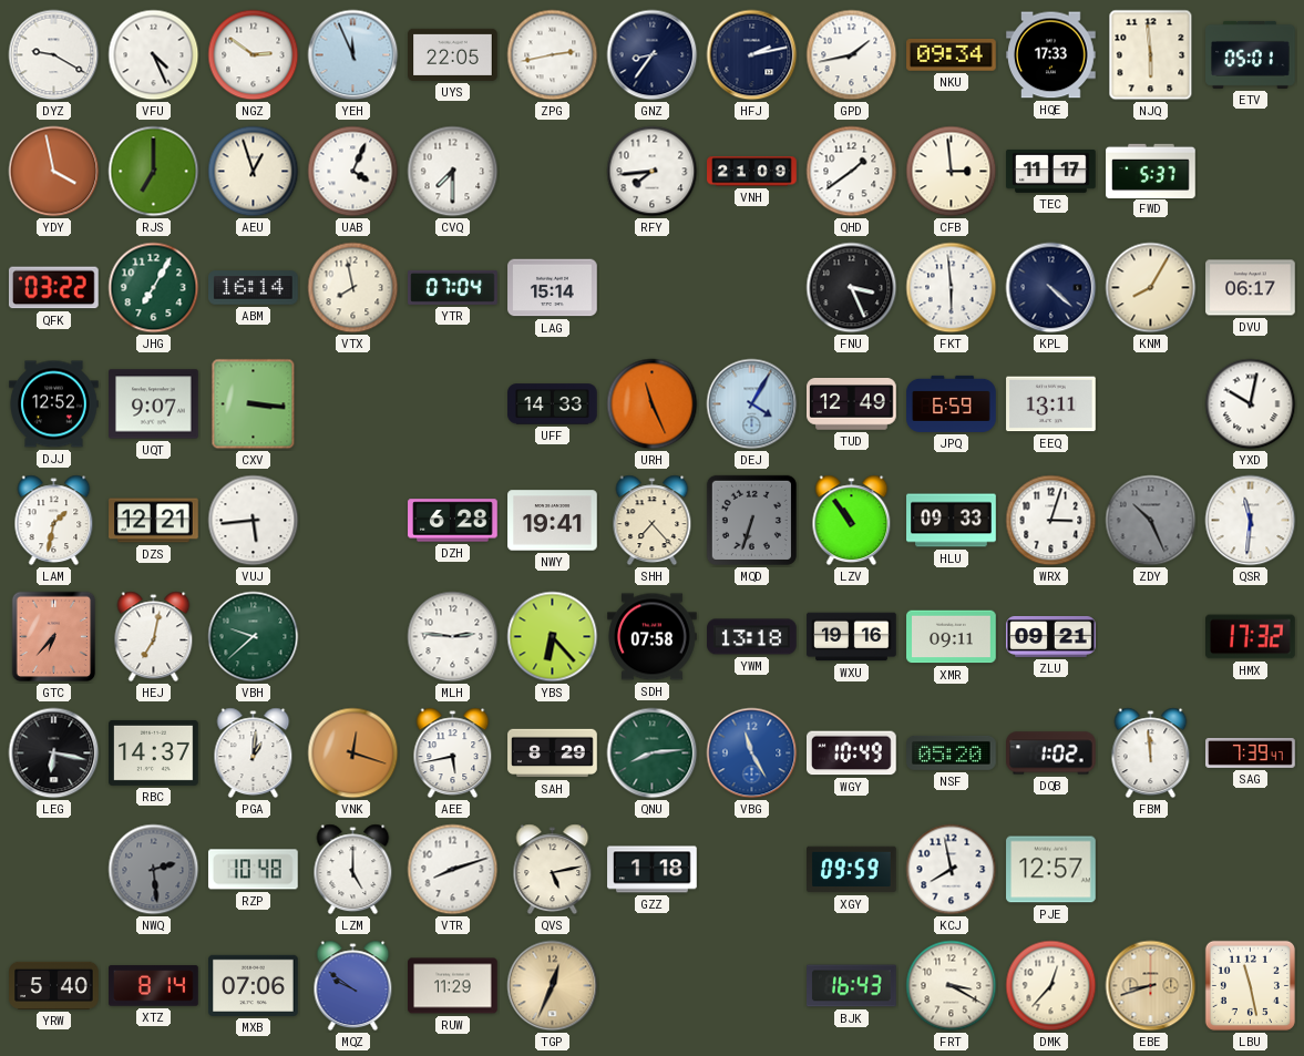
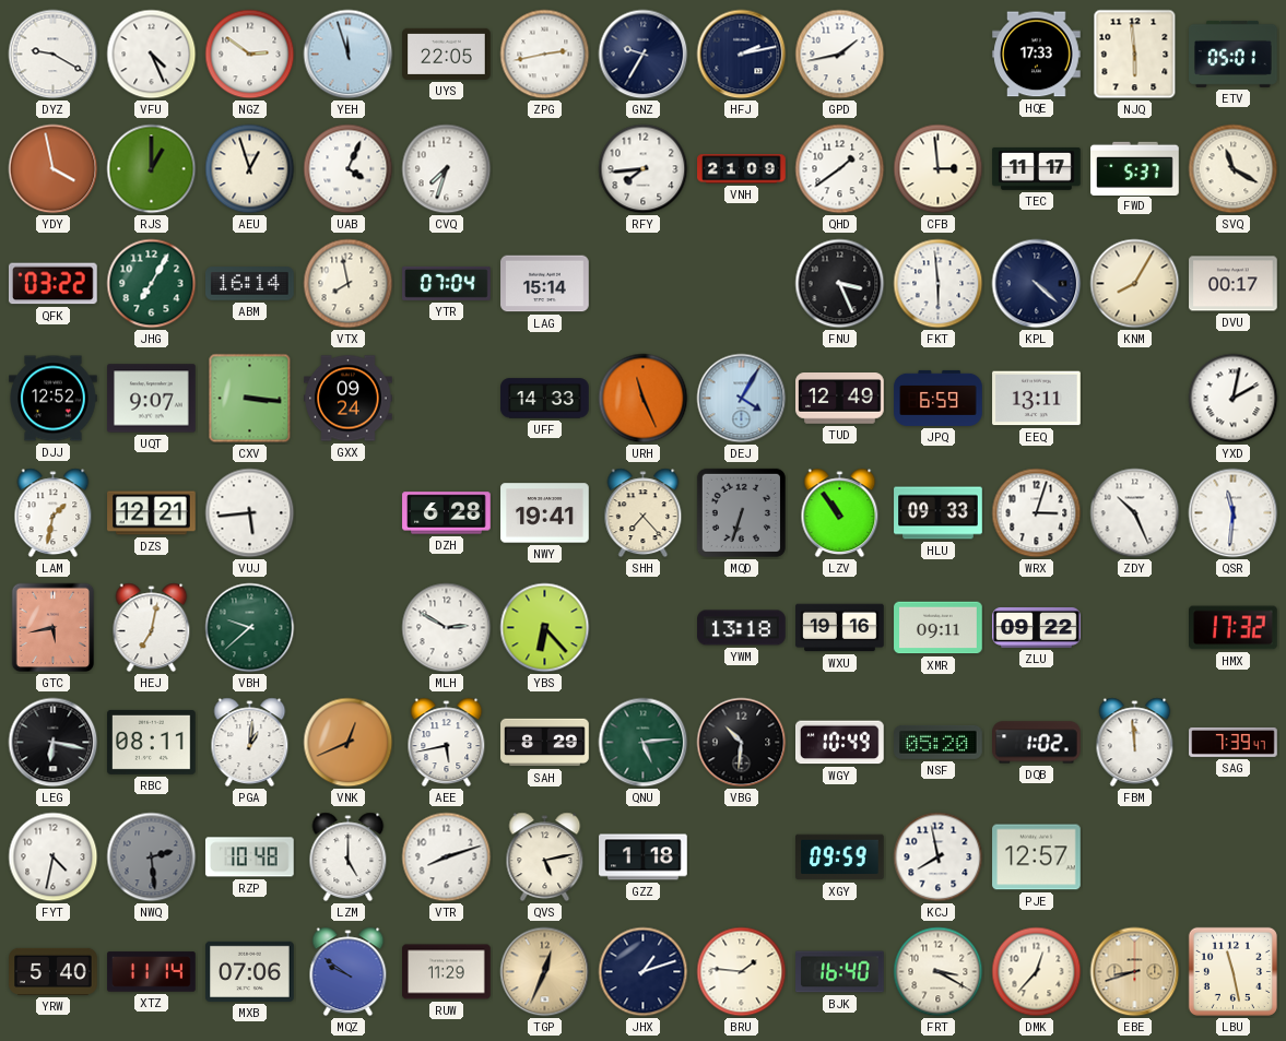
YEH: 11:56 -> 11:57
GNZ: 8:36 -> 9:35
NKU: 09:34 -> none
RJS: 7:00 -> 1:00
CVQ: 7:30 -> 7:33
SVQ: none -> 11:20
DVU: 06:17 -> 00:17
GXX: none -> 09:24
YXD: 10:02 -> 2:02
ZDY dial: grey -> white
GTC: 6:37 -> 5:43
MLH: 2:46 -> 2:50
SDH: 07:58 -> none
ZLU: 09:21 -> 09:22
RBC: 14:37 -> 08:11
VNK: 12:18 -> 12:41
QNU: 8:14 -> 5:14
VBG: 11:25 -> 10:31
VBG dial: blue -> black
FYT: none -> 4:32
XTZ: 8:14 -> 11:14
JHX: none -> 1:12
BRU: none -> 1:46
BJK: 16:43 -> 16:40
